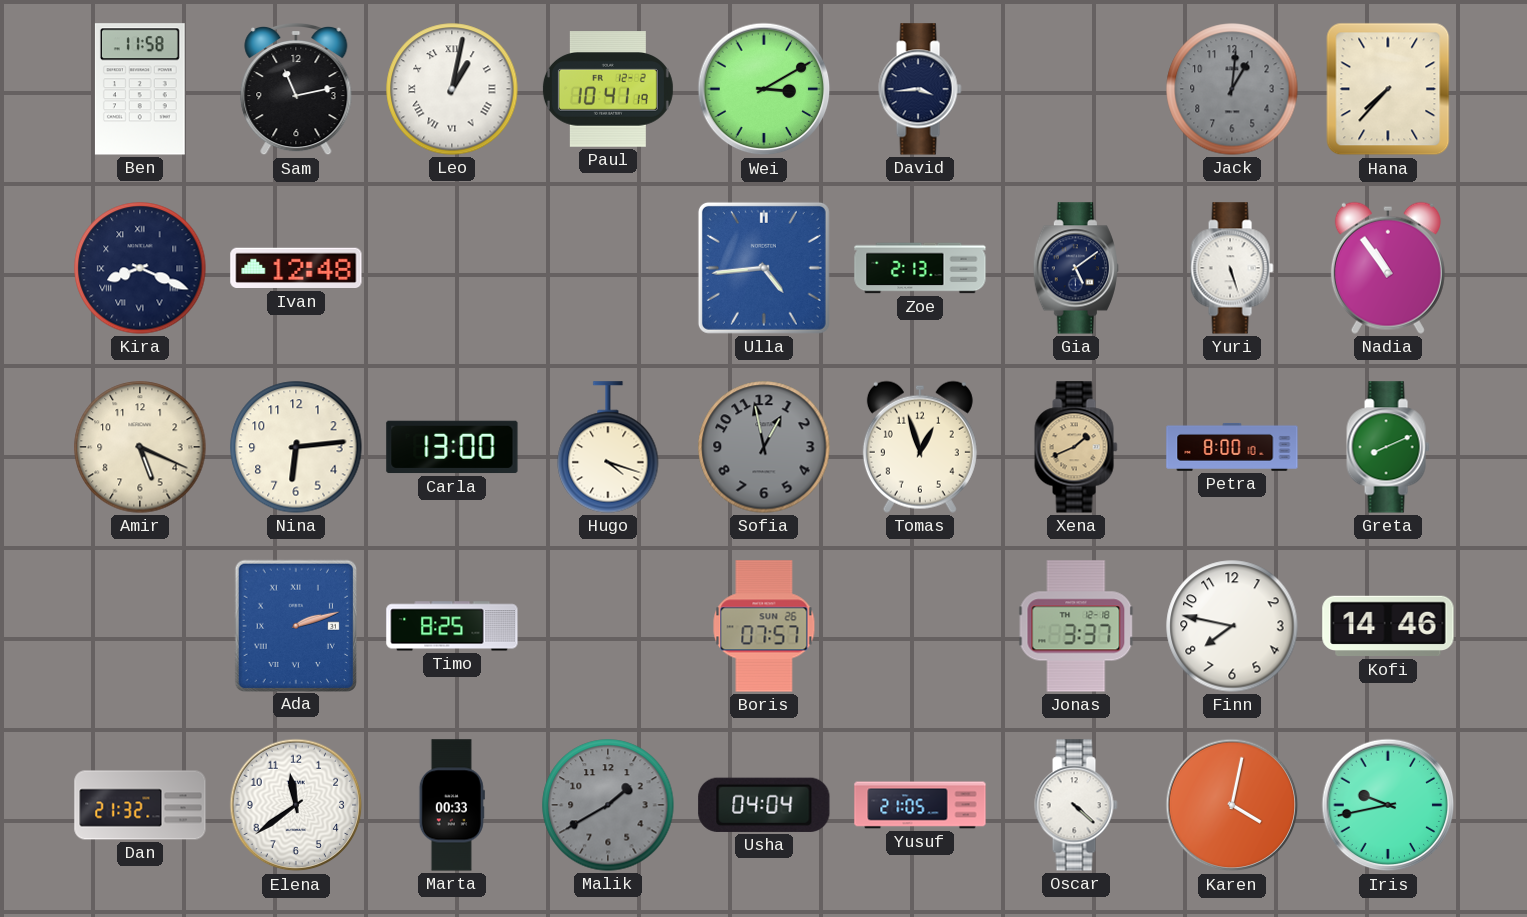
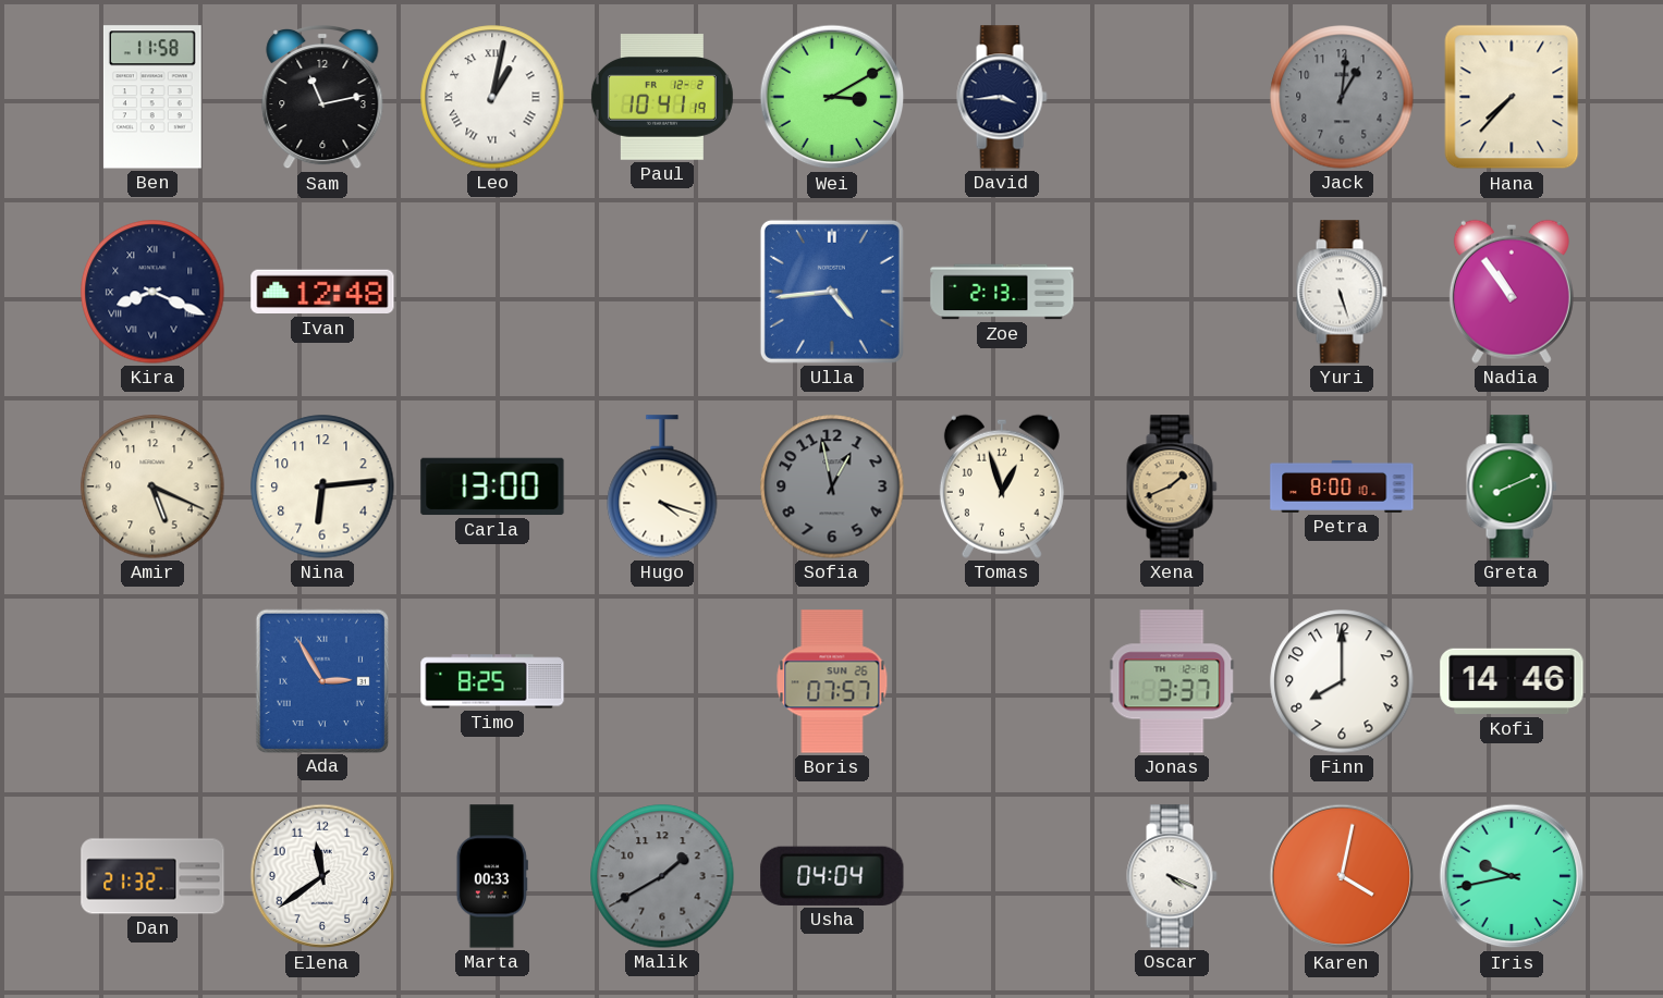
Gia: 5:09 -> none
Ada: 2:12 -> 2:55
Finn: 7:47 -> 8:00
Yusuf: 21:05 -> none
Oscar: 4:22 -> 4:19
